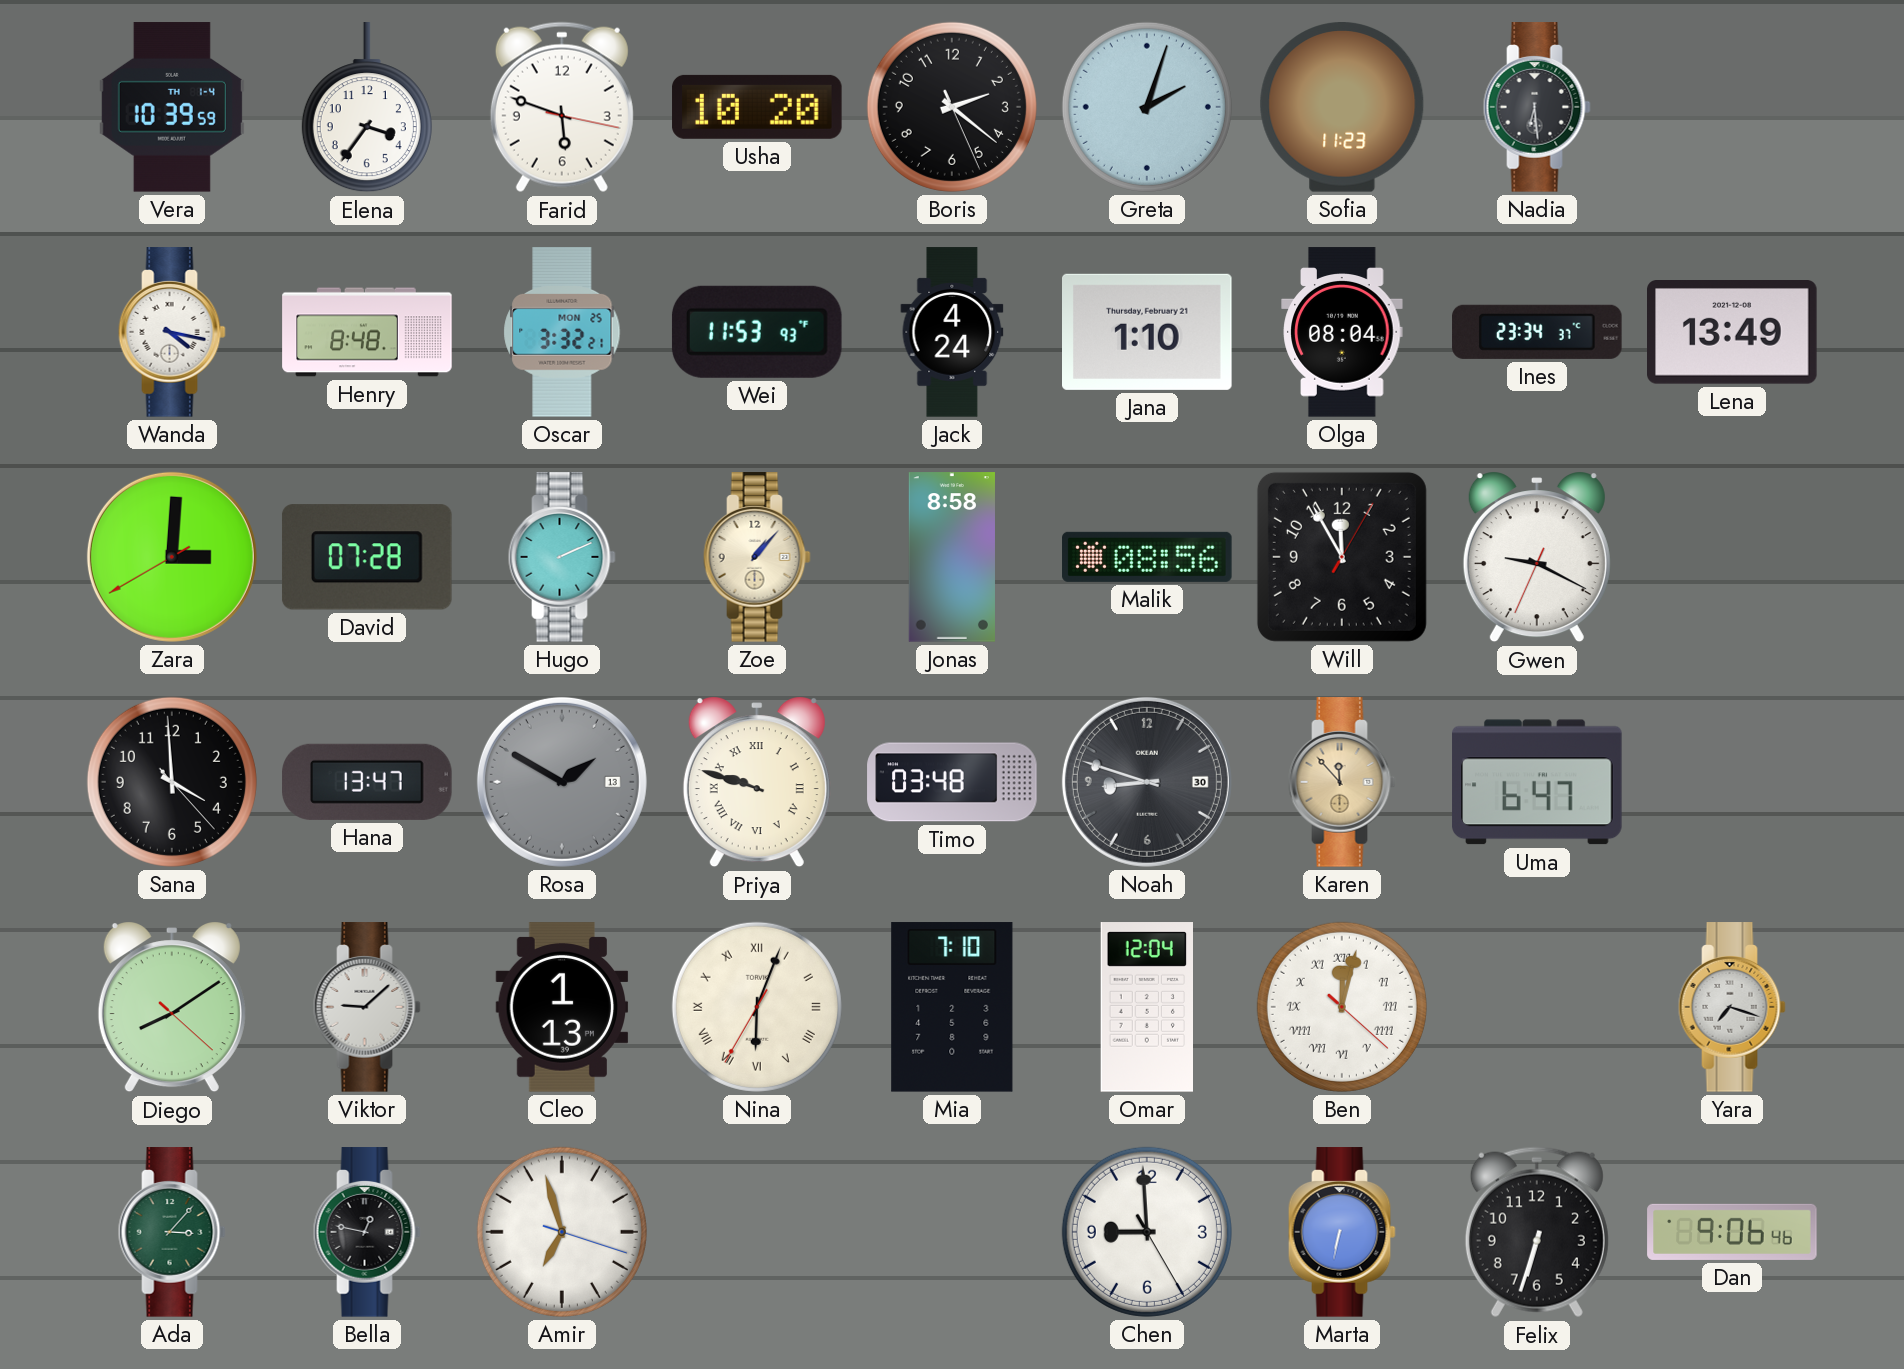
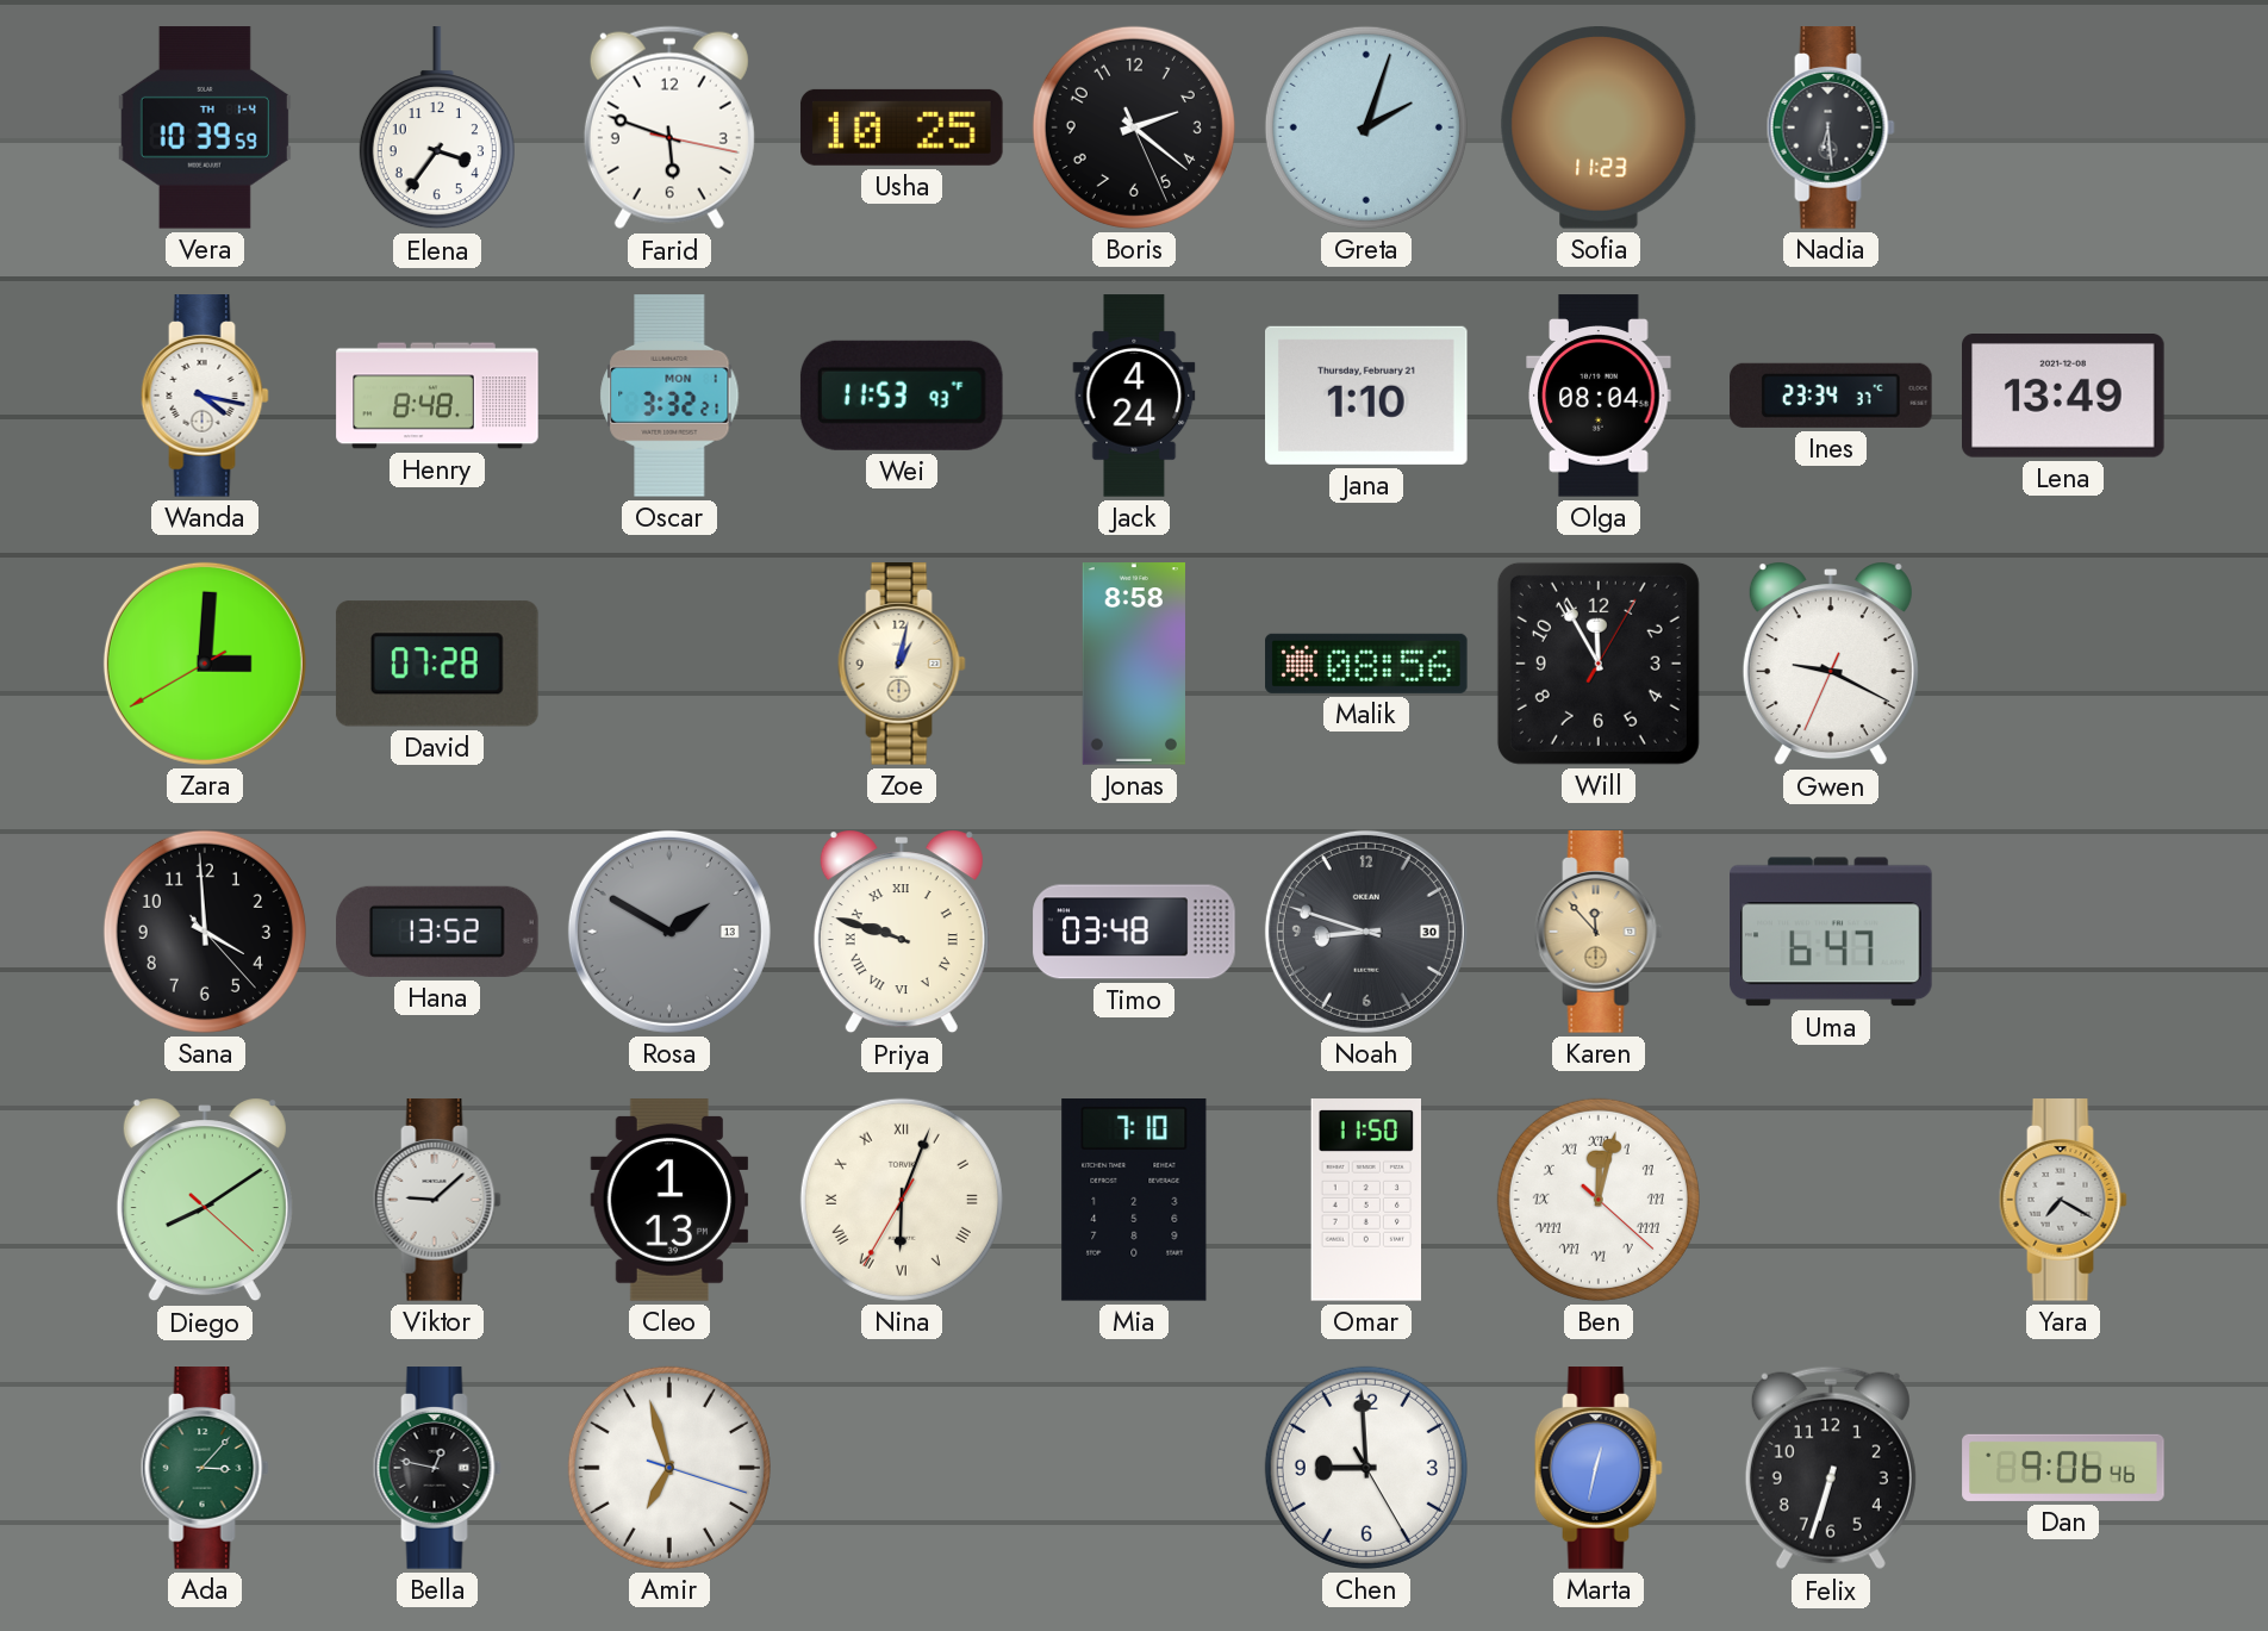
Usha: 10:20 -> 10:25
Oscar date: MON 25 -> MON 1
Hugo: 2:11 -> none
Zoe: 1:07 -> 1:02
Hana: 13:47 -> 13:52
Omar: 12:04 -> 11:50
Yara: 7:18 -> 7:20
Marta: 6:32 -> 12:32
